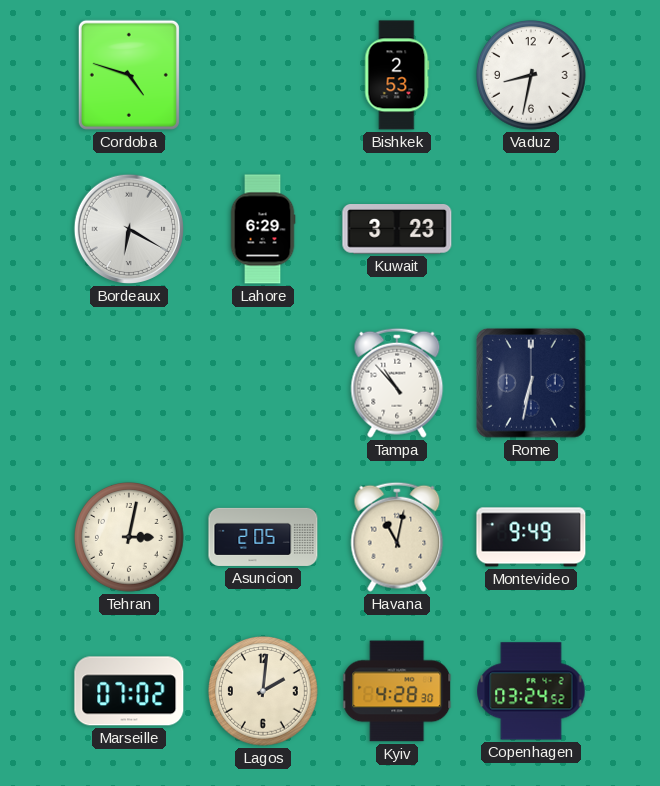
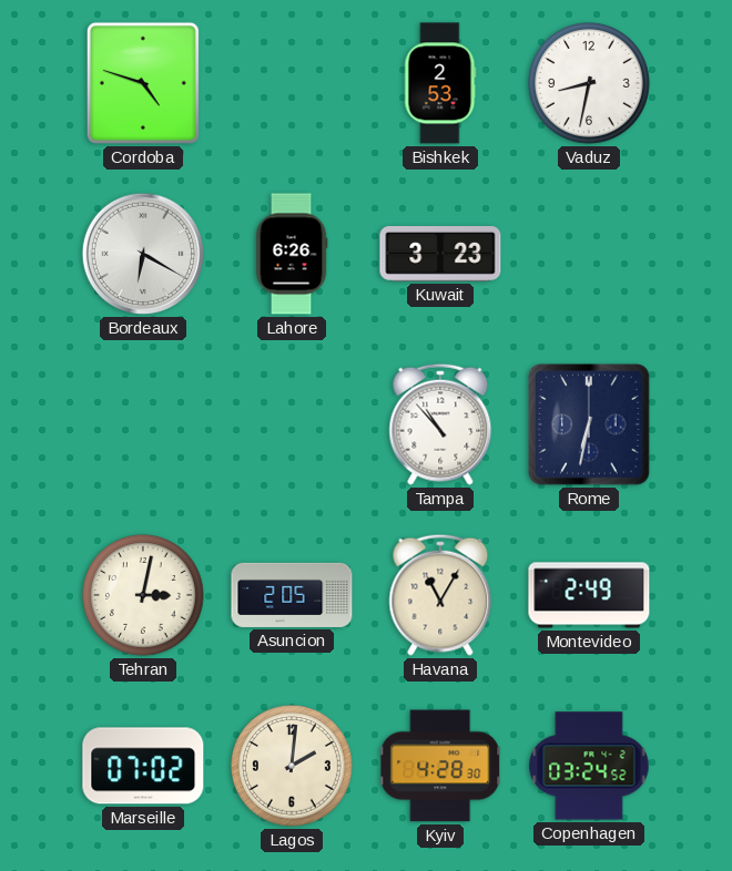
Lahore: 6:29 -> 6:26
Havana: 11:02 -> 11:05
Montevideo: 9:49 -> 2:49
